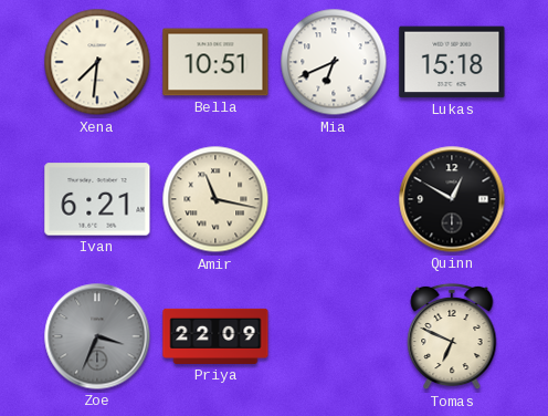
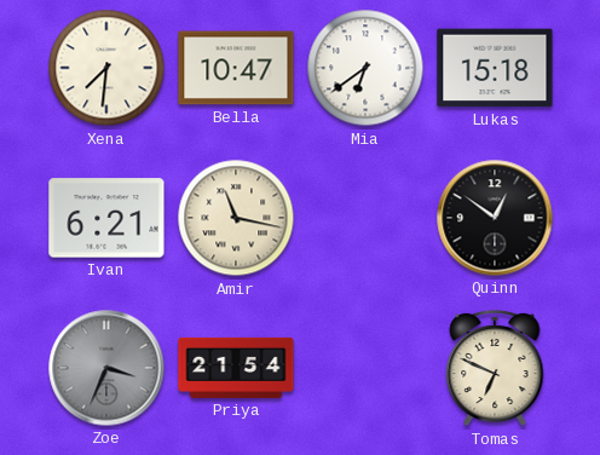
Bella: 10:51 -> 10:47
Mia: 6:41 -> 6:39
Quinn: 12:50 -> 12:51
Priya: 22:09 -> 21:54
